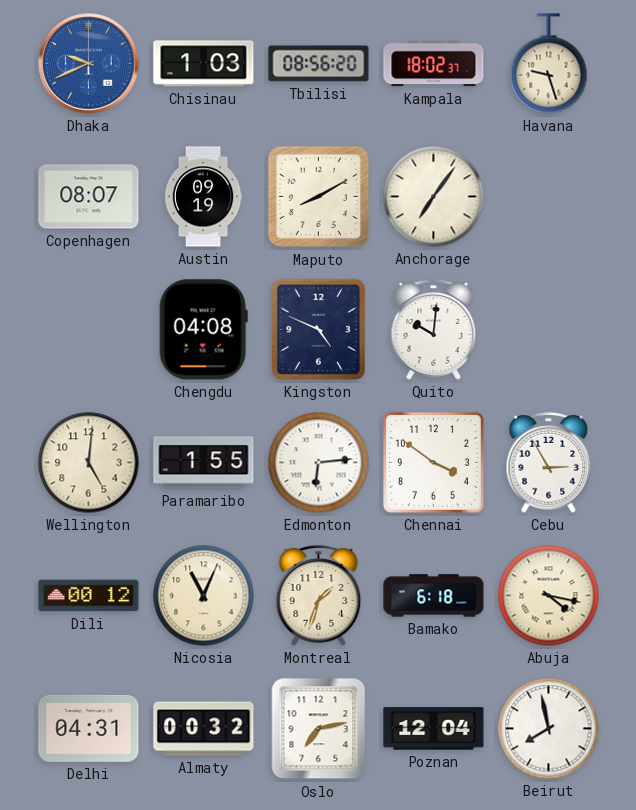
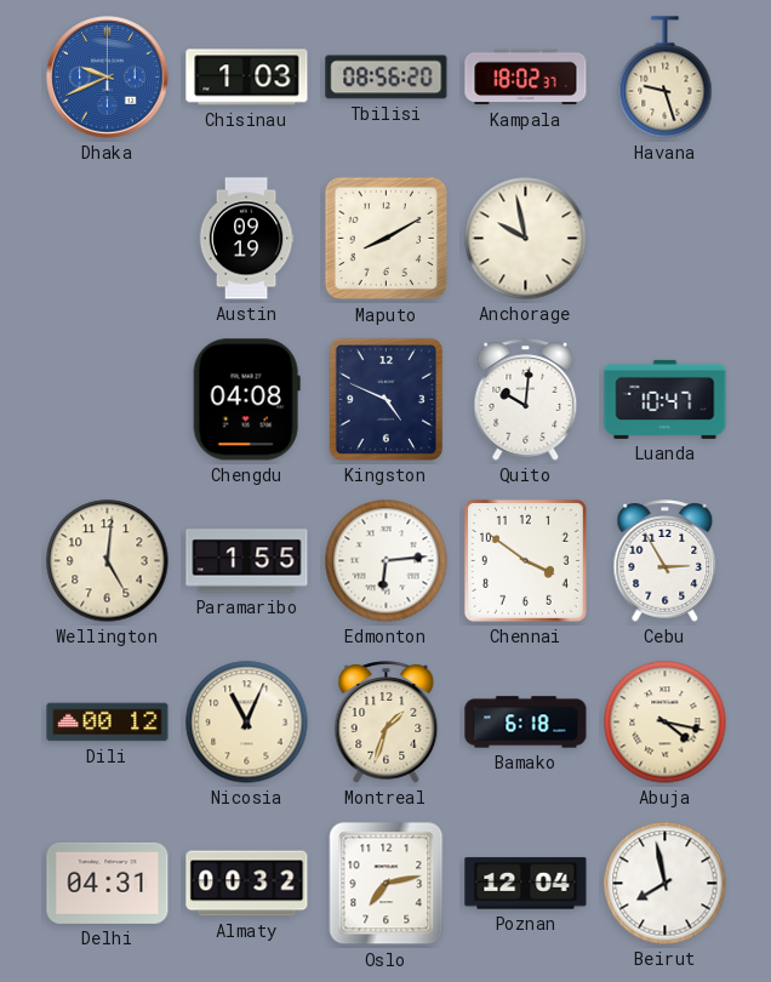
Copenhagen: 08:07 -> none
Anchorage: 7:06 -> 9:58
Luanda: none -> 10:47
